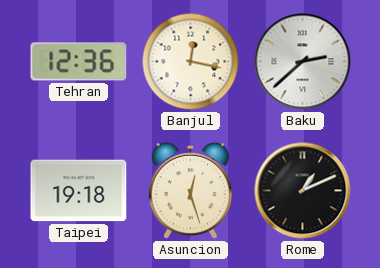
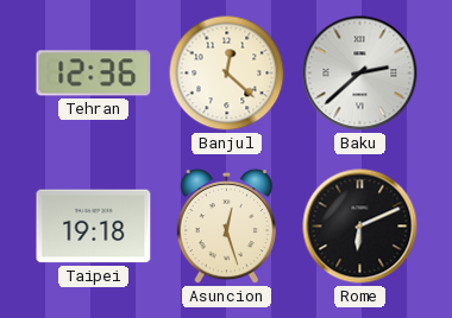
Banjul: 12:17 -> 12:22
Rome: 1:11 -> 6:11
